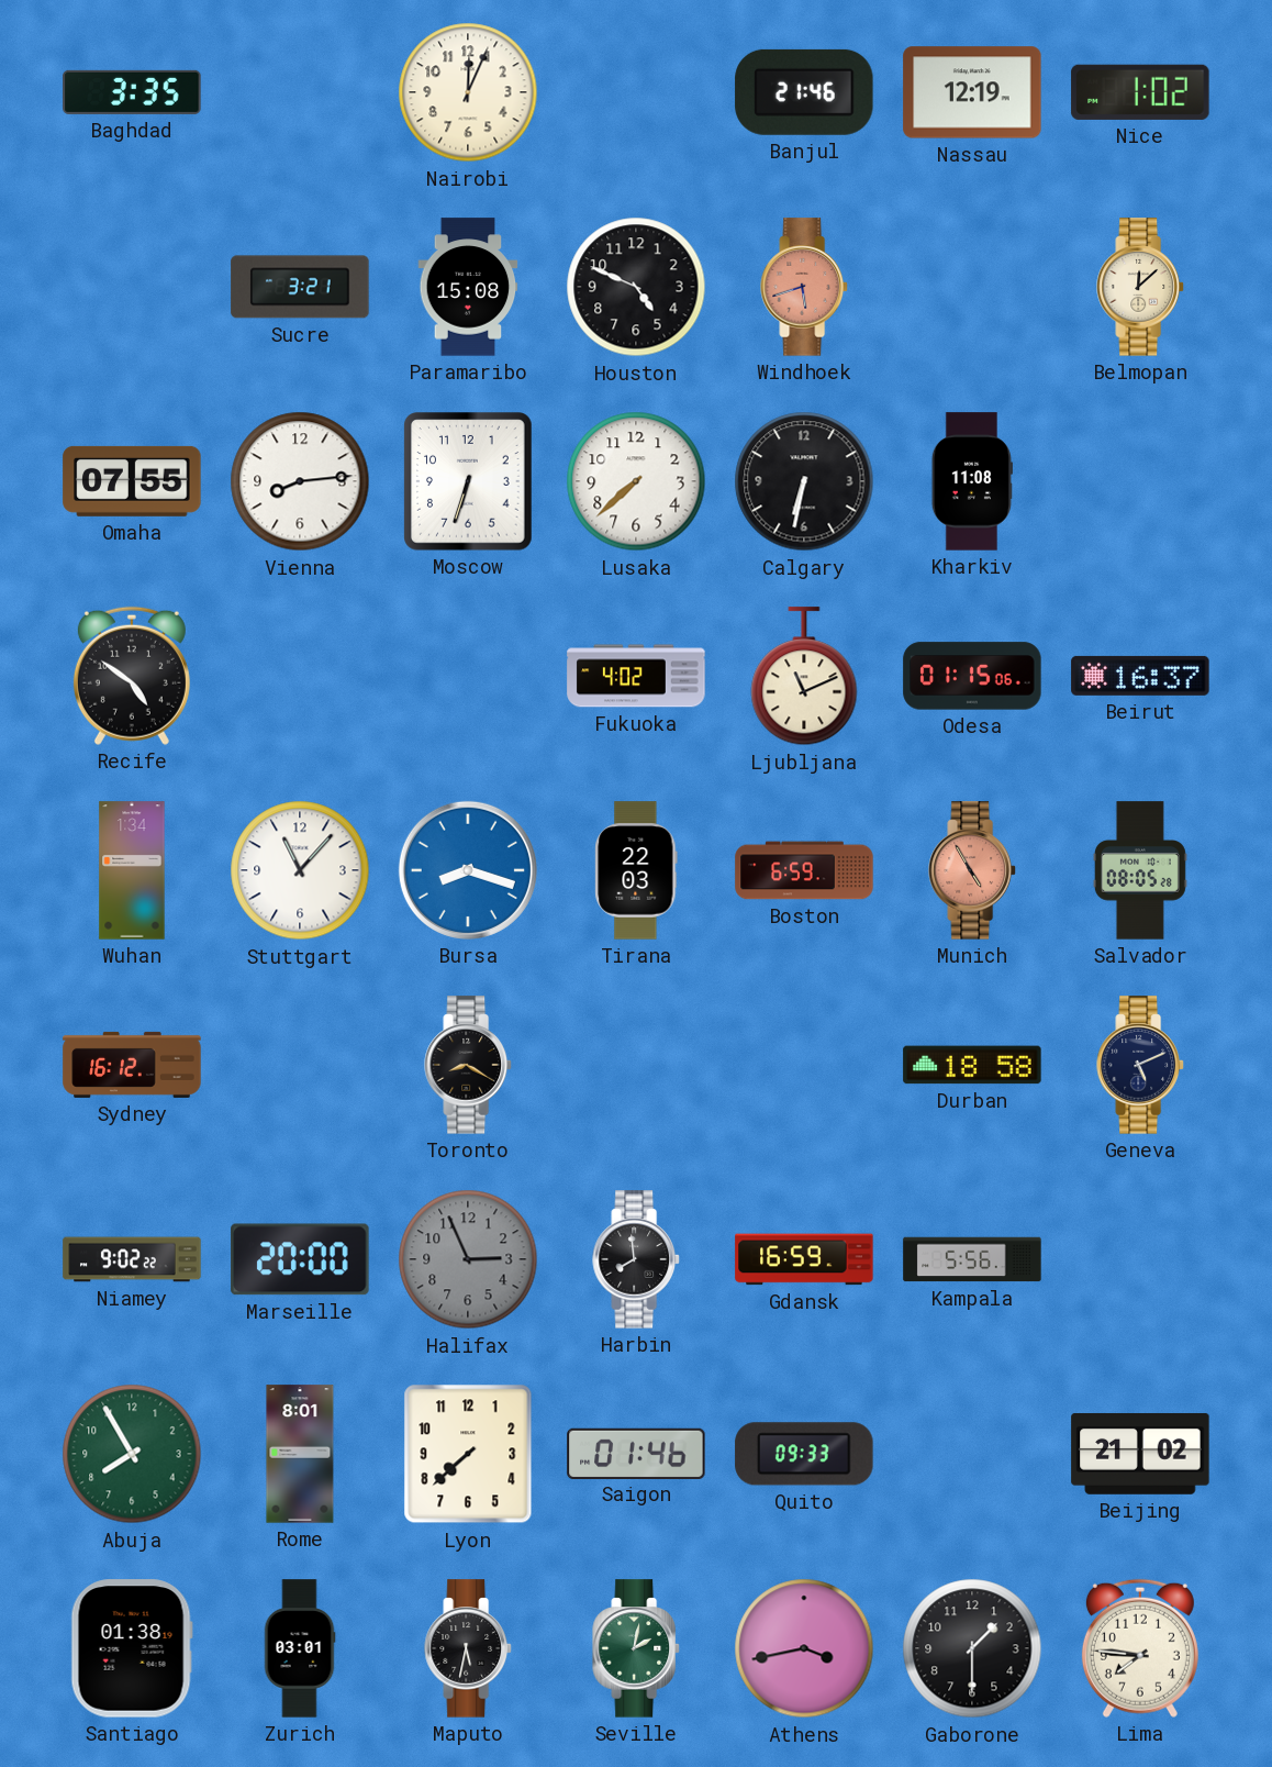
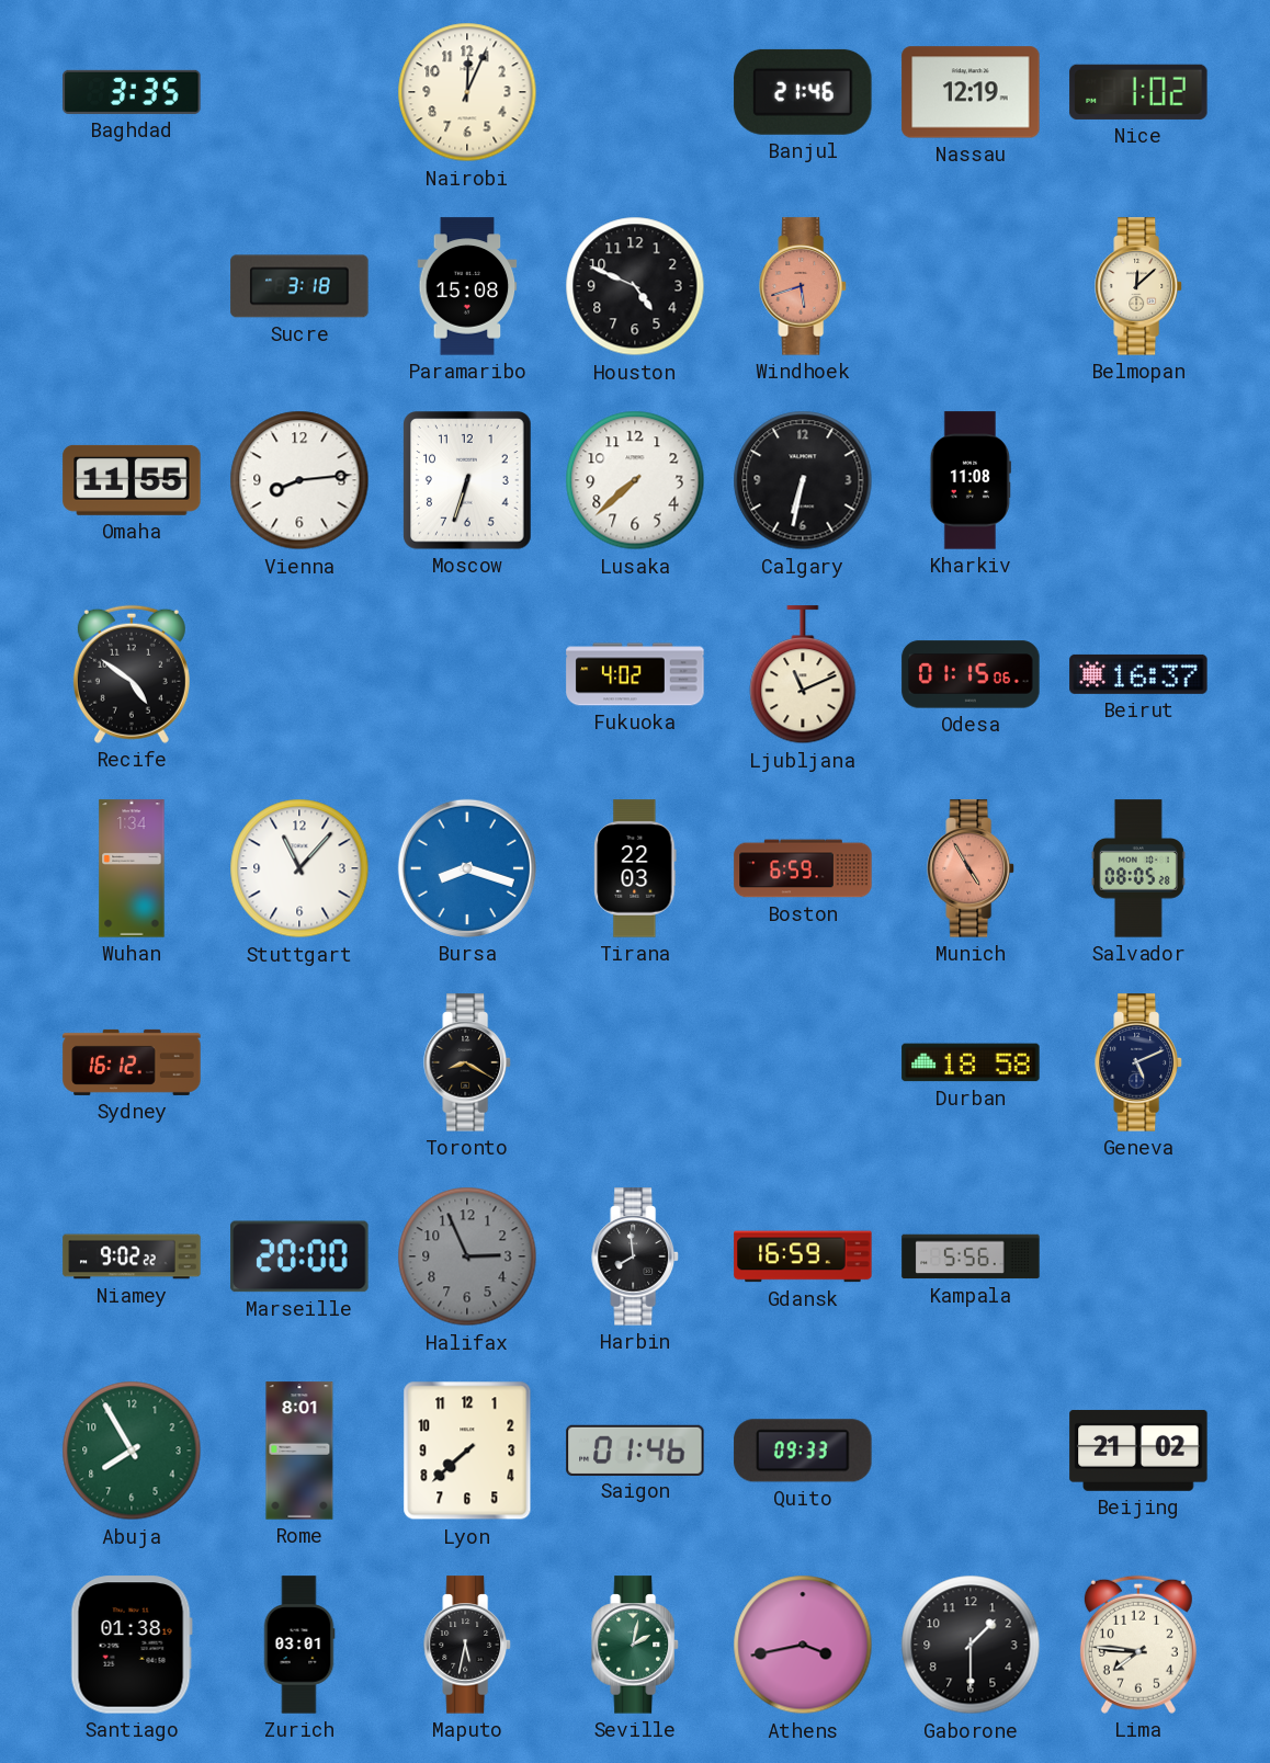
Sucre: 3:21 -> 3:18
Omaha: 07:55 -> 11:55
